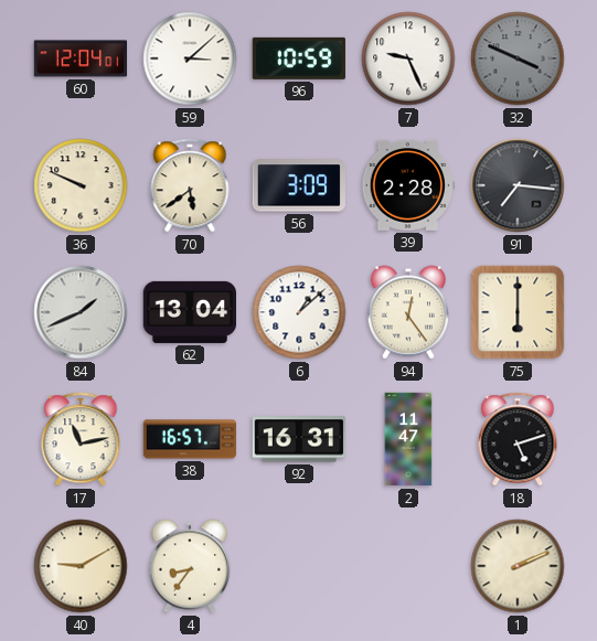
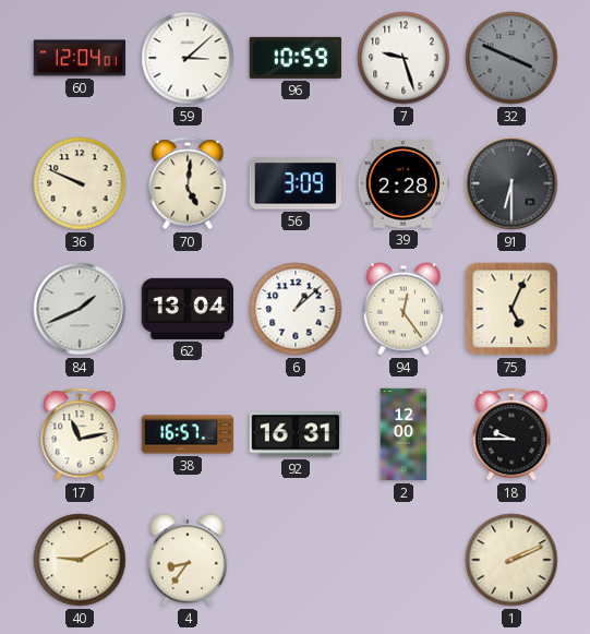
7: 9:26 -> 9:27
70: 5:39 -> 5:01
91: 7:16 -> 6:30
75: 6:00 -> 5:04
2: 11:47 -> 12:00
18: 5:12 -> 9:45
